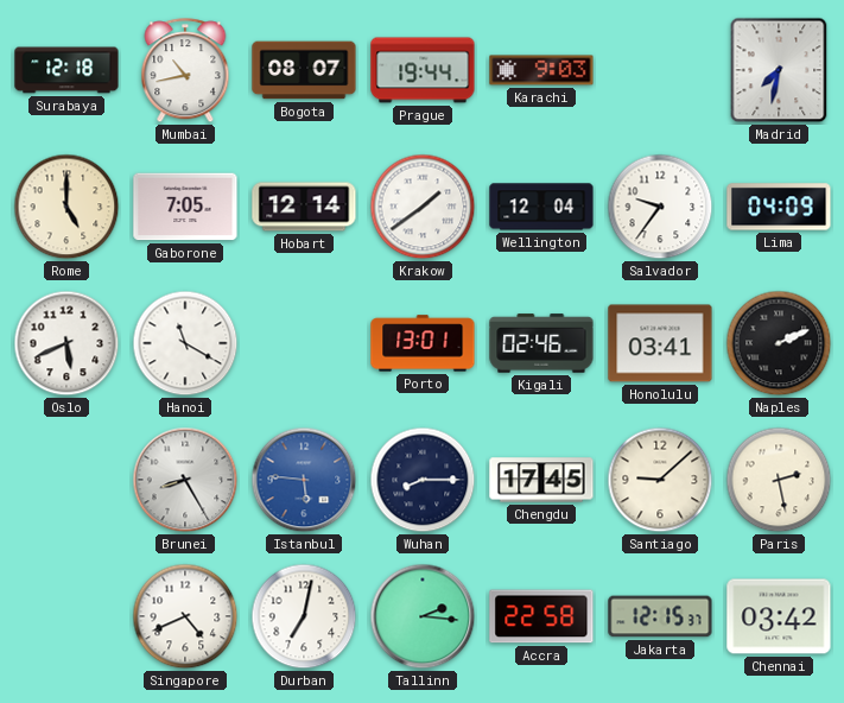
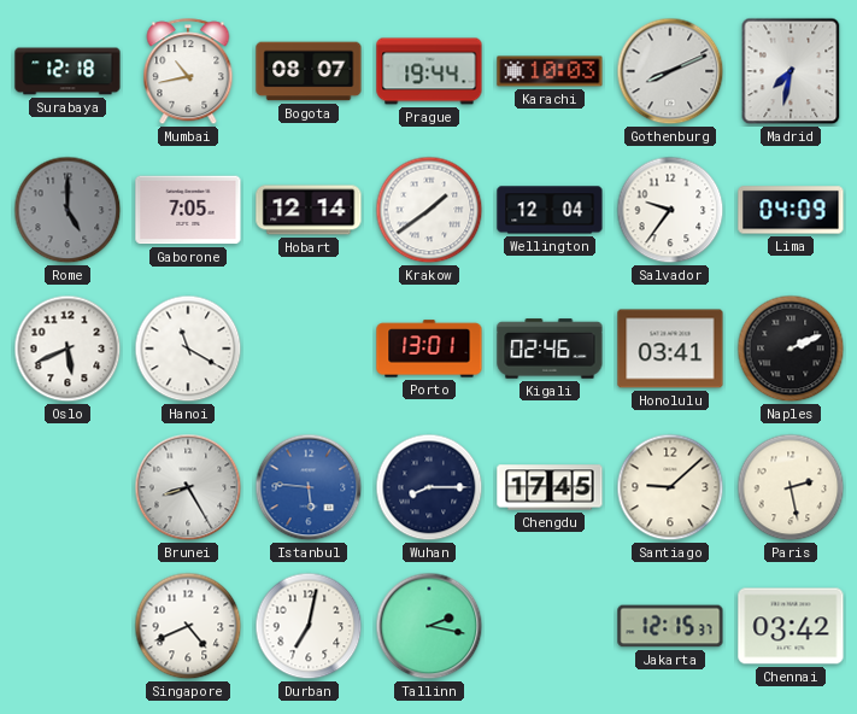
Karachi: 9:03 -> 10:03
Gothenburg: none -> 8:11
Rome dial: cream -> grey
Tallinn: 2:16 -> 2:17
Accra: 22:58 -> none
